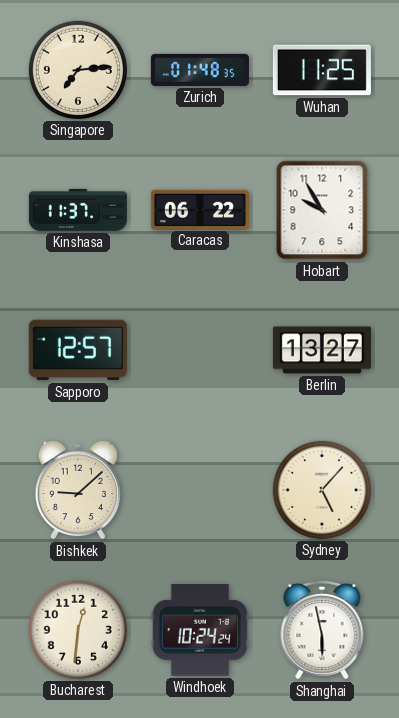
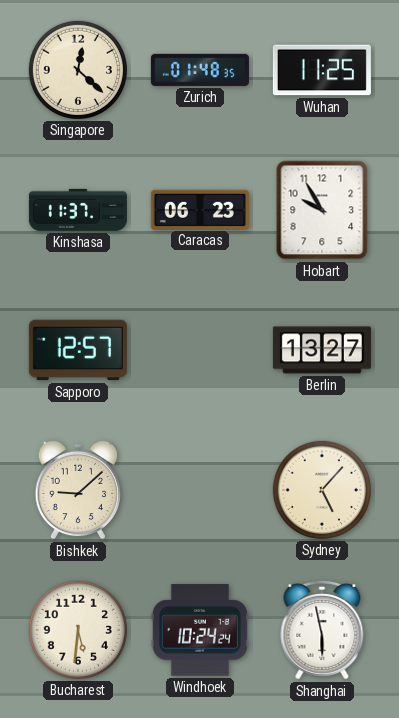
Singapore: 7:14 -> 12:22
Caracas: 06:22 -> 06:23
Bucharest: 12:31 -> 5:31
